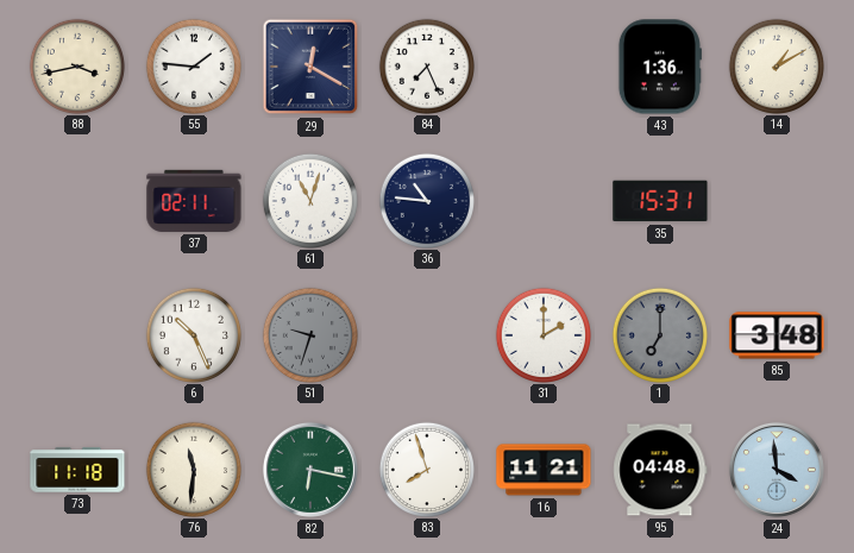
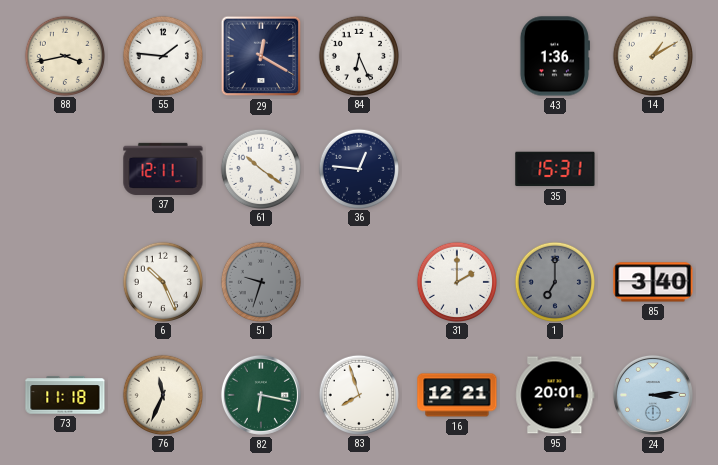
84: 7:26 -> 6:26
37: 02:11 -> 12:11
61: 11:03 -> 10:21
36: 10:46 -> 12:46
85: 3:48 -> 3:40
76: 11:31 -> 11:34
16: 11:21 -> 12:21
95: 04:48 -> 20:01
24: 3:59 -> 3:14
